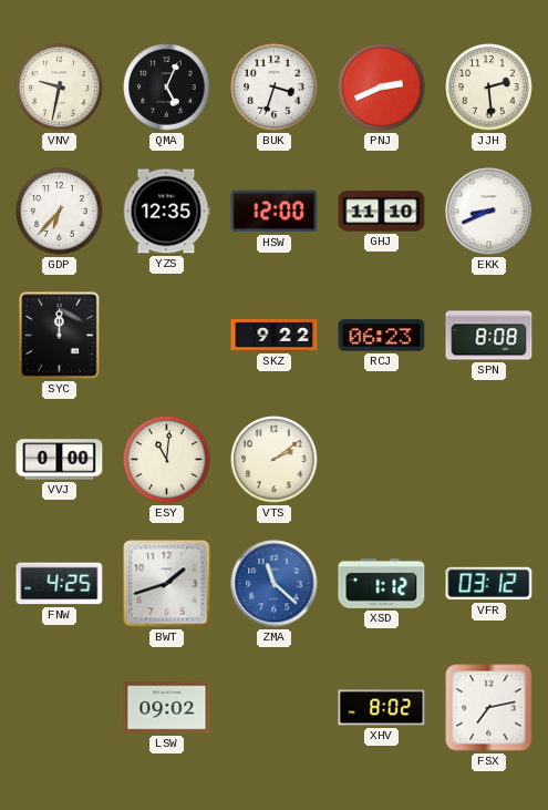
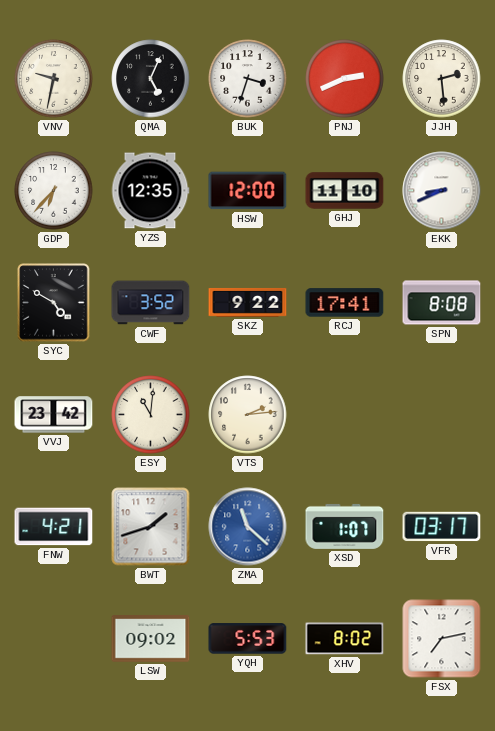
SYC: 12:00 -> 4:50
CWF: none -> 3:52
RCJ: 06:23 -> 17:41
VVJ: 0:00 -> 23:42
VTS: 2:09 -> 2:14
FNW: 4:25 -> 4:21
XSD: 1:12 -> 1:07
VFR: 03:12 -> 03:17
YQH: none -> 5:53
